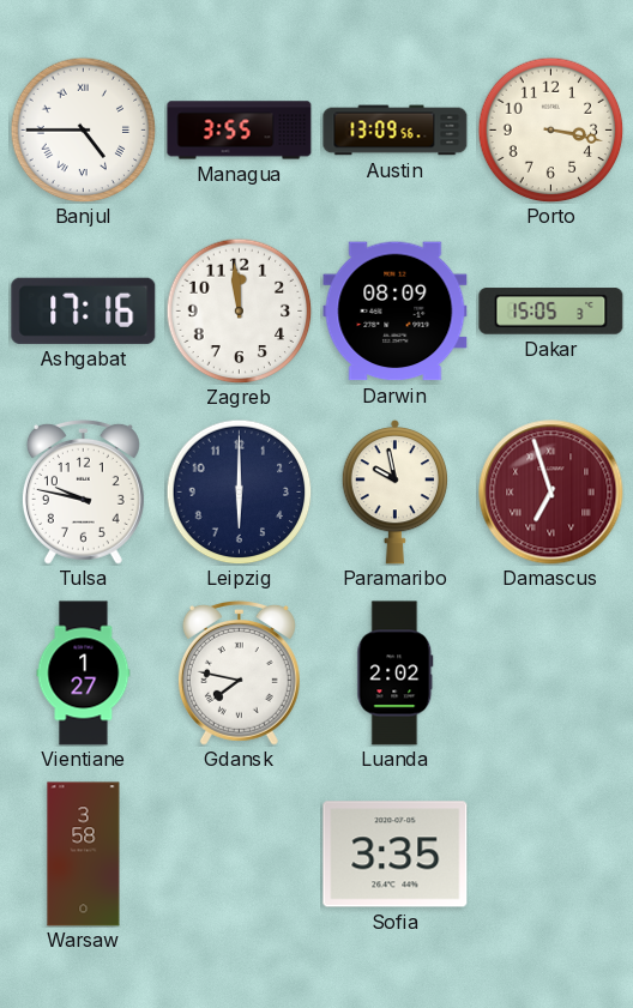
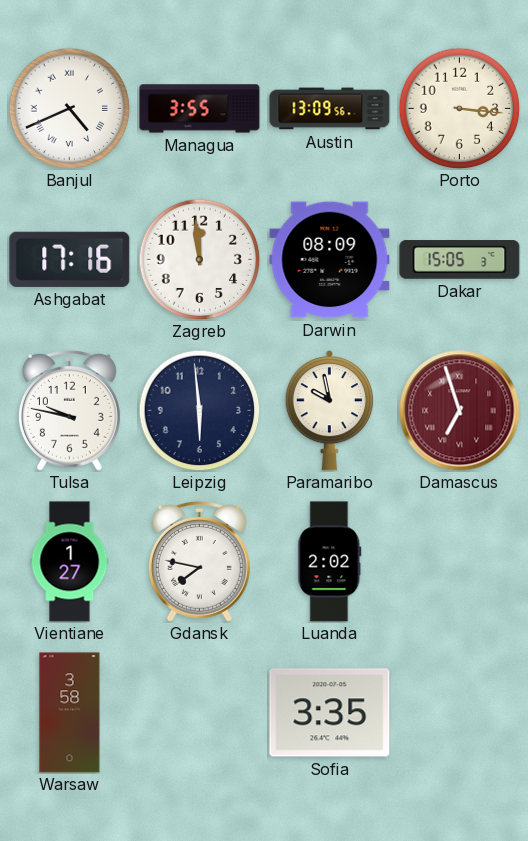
Banjul: 4:45 -> 4:41
Porto: 3:17 -> 3:16
Leipzig: 6:00 -> 5:59
